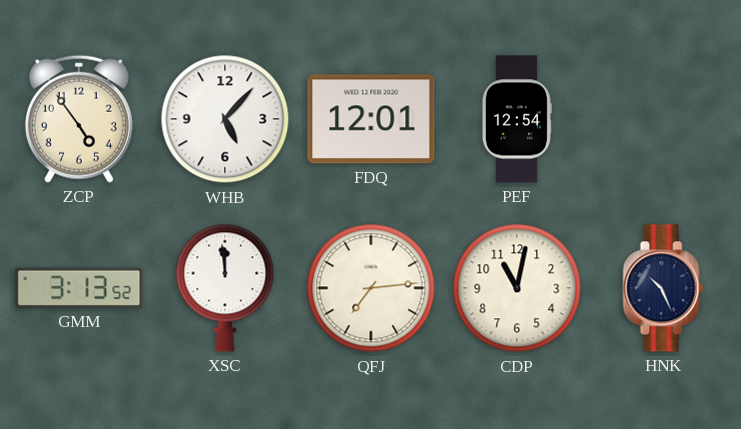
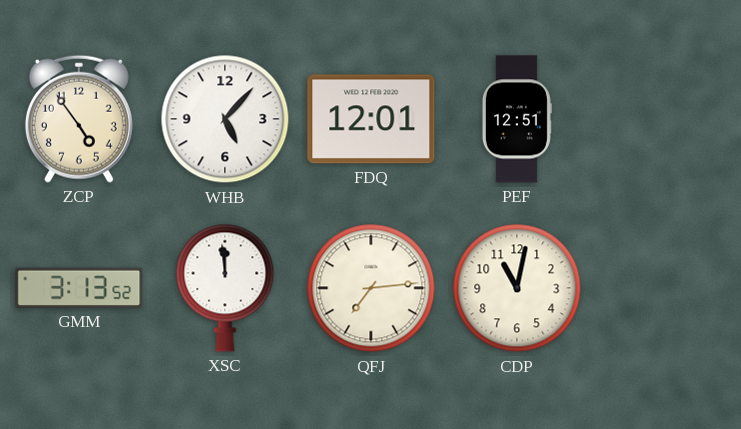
PEF: 12:54 -> 12:51
HNK: 10:26 -> none
